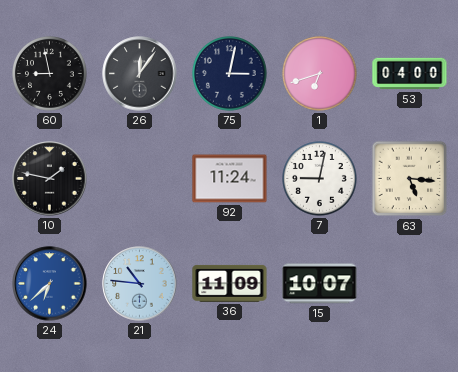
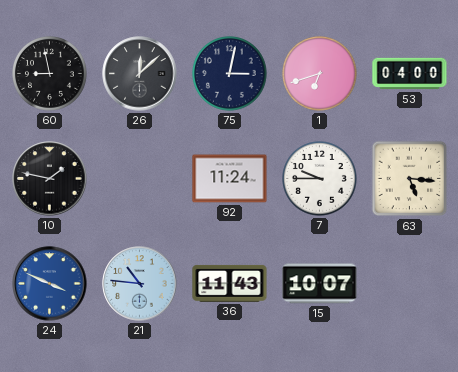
26: 12:06 -> 12:08
7: 9:02 -> 9:45
24: 6:38 -> 3:49
36: 11:09 -> 11:43
